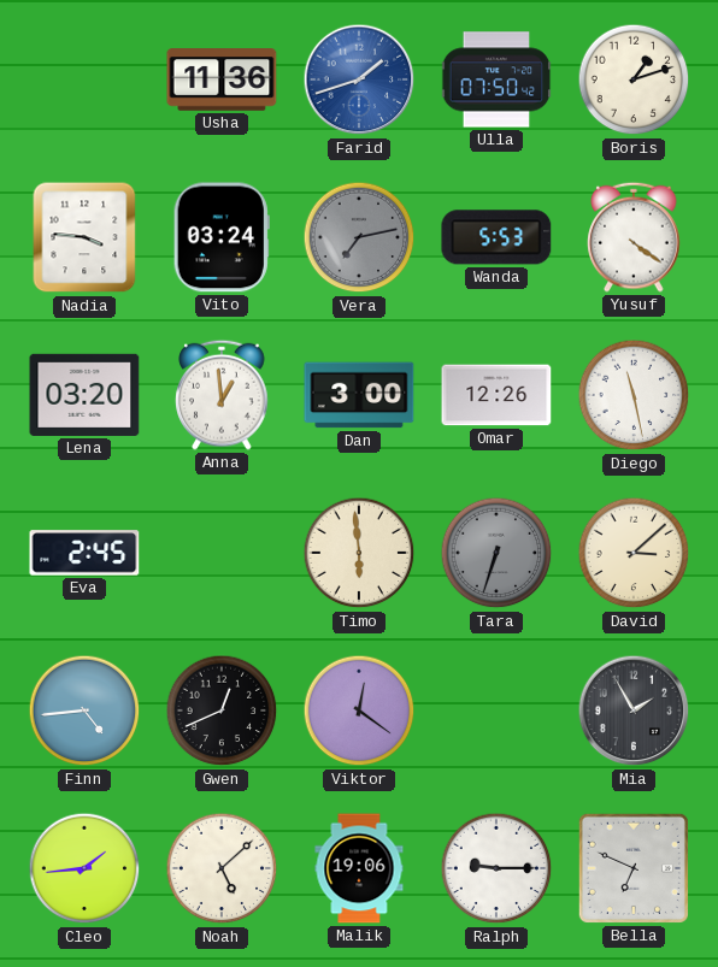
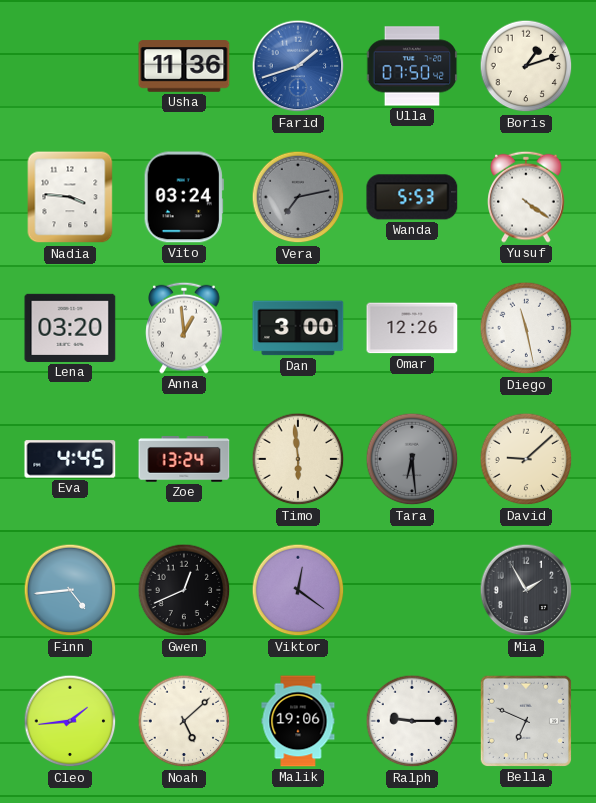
Eva: 2:45 -> 4:45
Zoe: none -> 13:24
Tara: 6:33 -> 6:29
David: 3:08 -> 9:08
